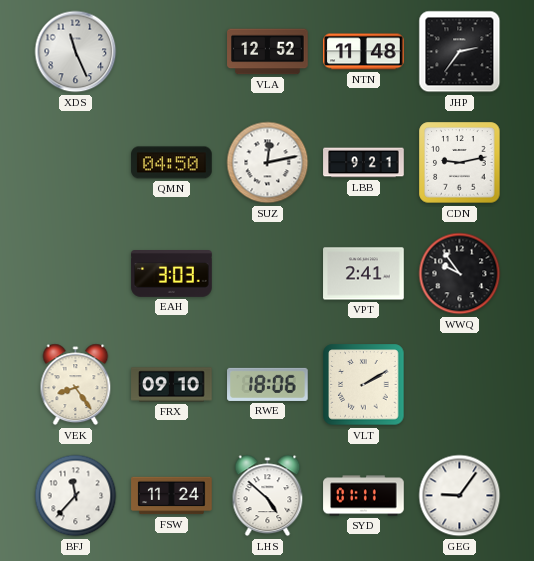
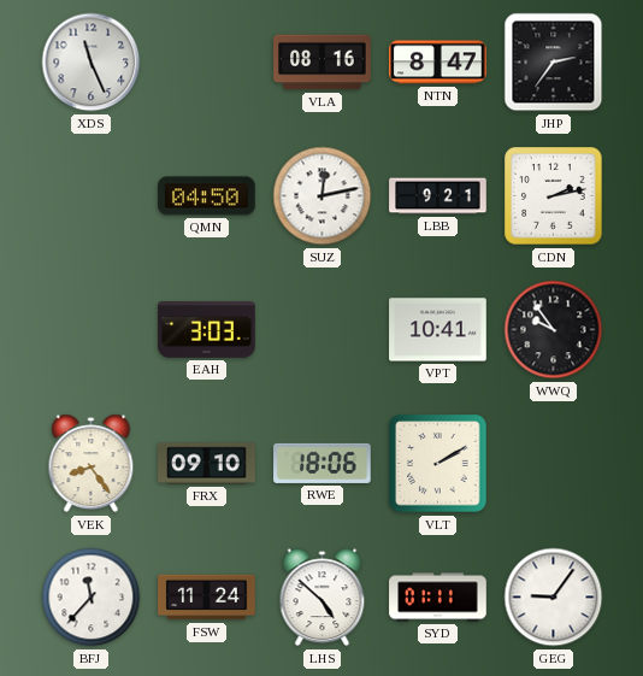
VLA: 12:52 -> 08:16
NTN: 11:48 -> 8:47
CDN: 9:13 -> 2:13
VPT: 2:41 -> 10:41
